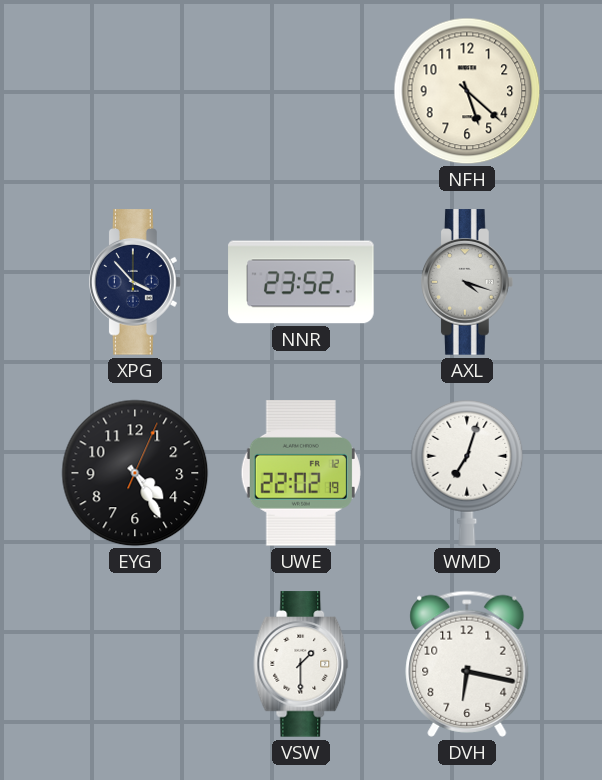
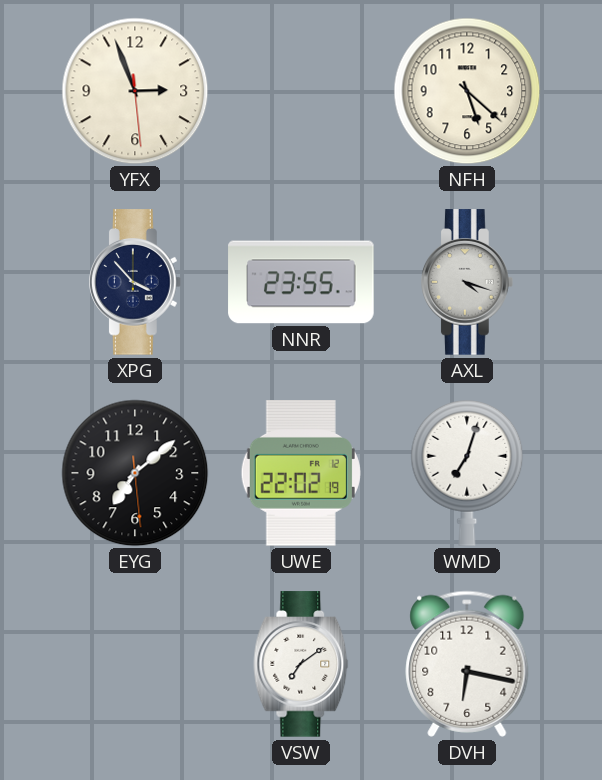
YFX: none -> 2:56
NNR: 23:52 -> 23:55
EYG: 4:25 -> 7:08
VSW: 1:30 -> 7:09
